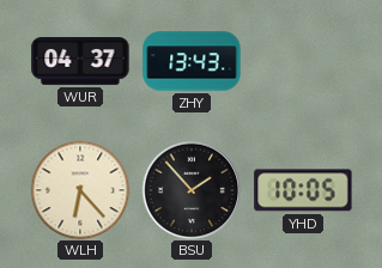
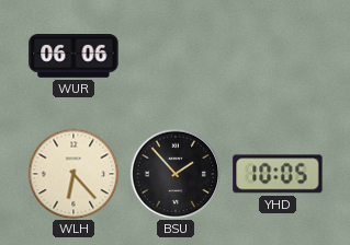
WUR: 04:37 -> 06:06
ZHY: 13:43 -> none
